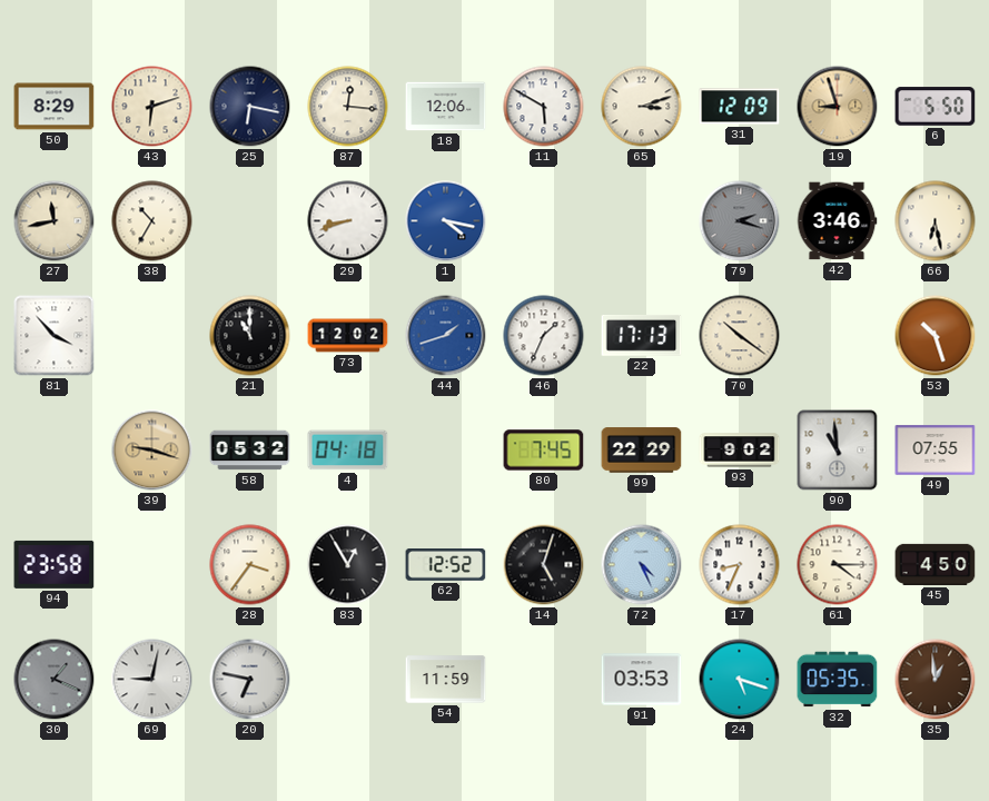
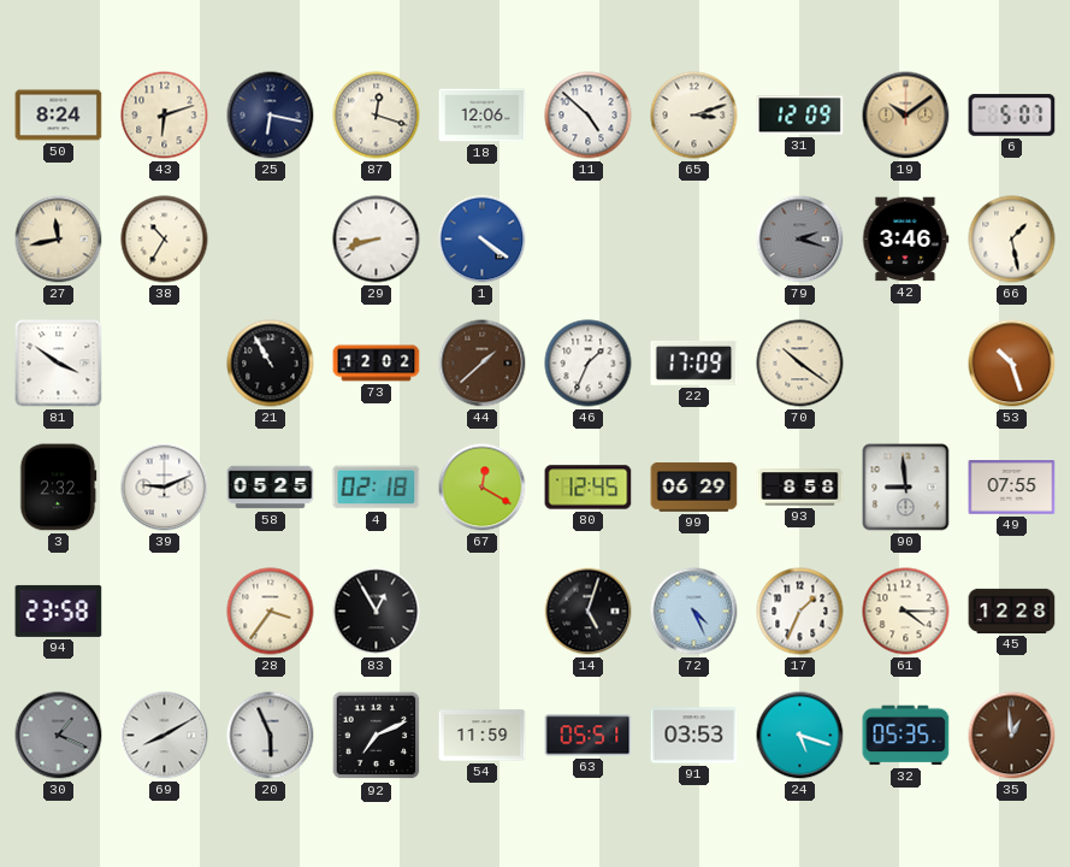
50: 8:29 -> 8:24
87: 12:16 -> 12:18
11: 5:50 -> 4:52
19: 8:57 -> 10:09
6: 5:50 -> 5:07
1: 4:17 -> 4:21
66: 6:28 -> 1:28
81: 3:53 -> 3:51
21: 11:00 -> 10:55
44: 1:42 -> 1:38
44 dial: blue -> brown
22: 17:13 -> 17:09
3: none -> 2:32
39: 9:18 -> 9:11
39 dial: champagne -> white
58: 05:32 -> 05:25
4: 04:18 -> 02:18
67: none -> 12:20
80: 7:45 -> 12:45
99: 22:29 -> 06:29
93: 9:02 -> 8:58
90: 10:59 -> 8:59
62: 12:52 -> none
17: 8:34 -> 1:34
45: 4:50 -> 12:28
69: 9:02 -> 8:10
20: 6:47 -> 5:56
92: none -> 7:11
63: none -> 05:51
